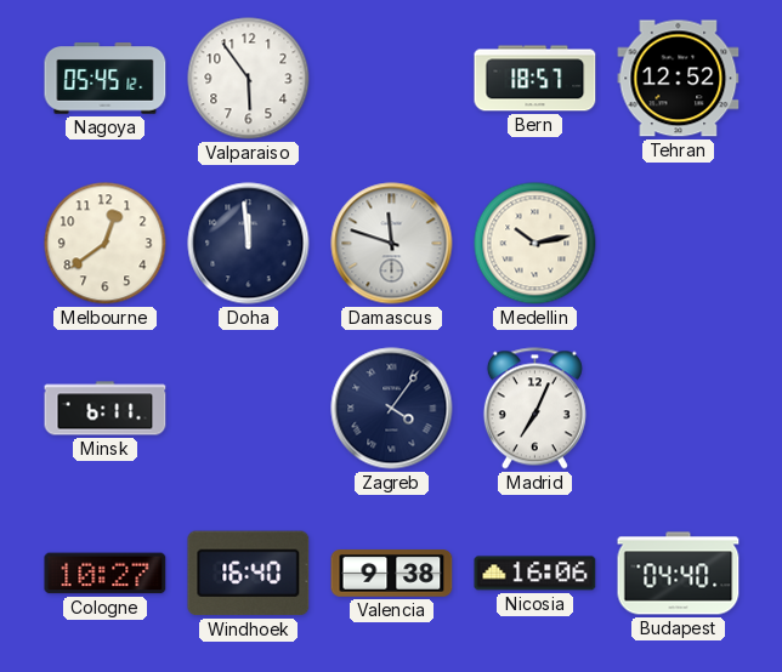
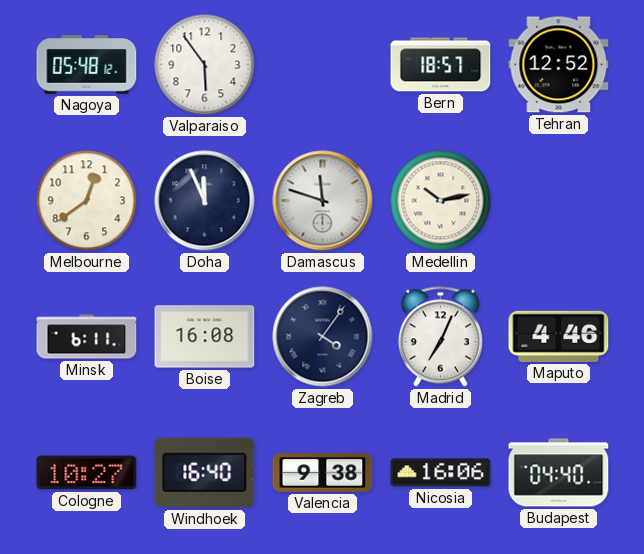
Nagoya: 05:45 -> 05:48
Doha: 11:59 -> 11:56
Boise: none -> 16:08
Maputo: none -> 4:46
